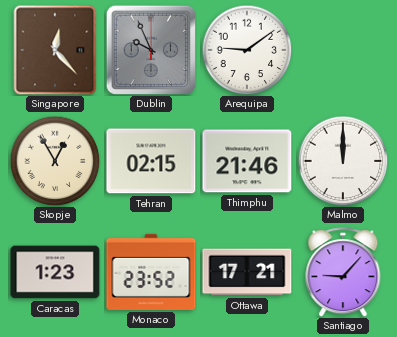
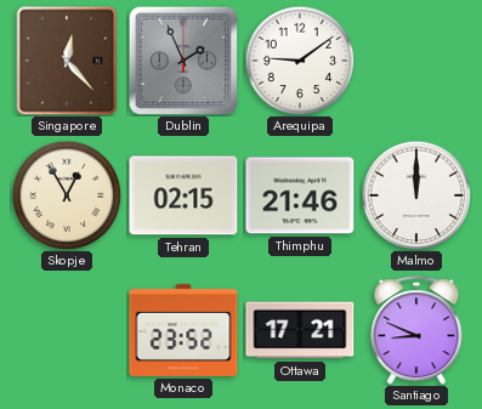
Dublin: 9:56 -> 1:56
Caracas: 1:23 -> none
Santiago: 9:07 -> 8:49
